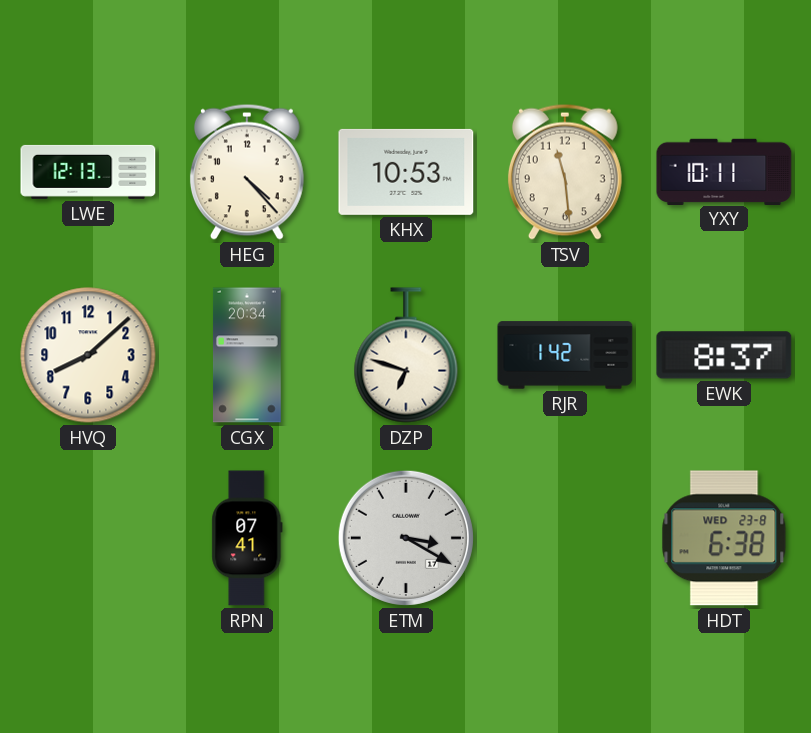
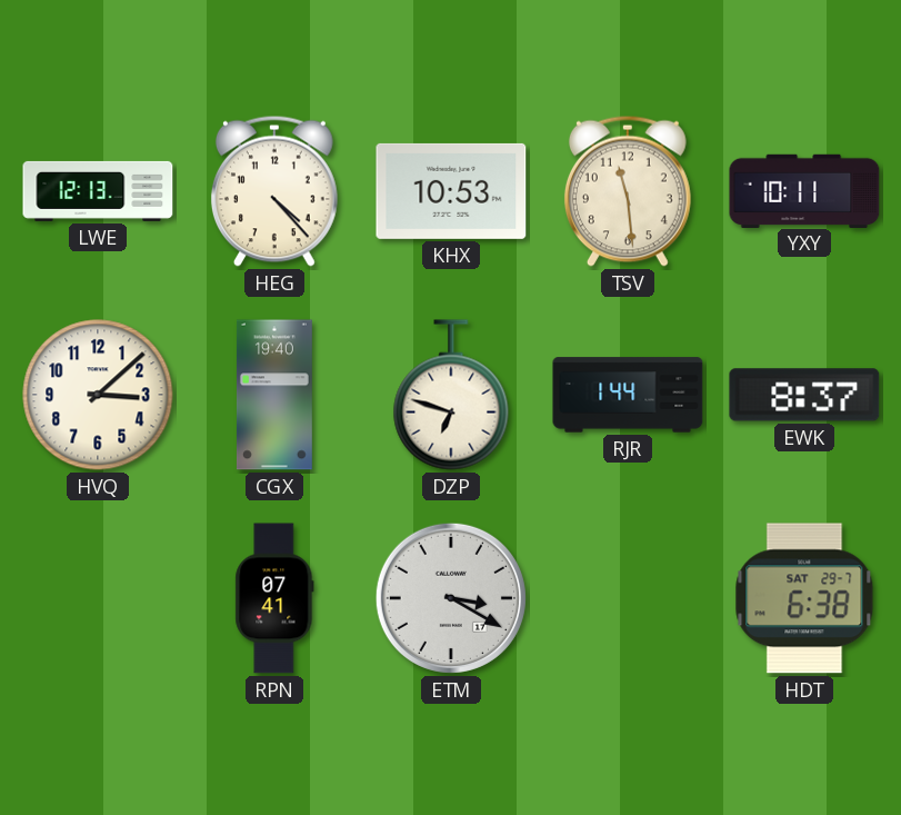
HVQ: 8:08 -> 3:08
CGX: 20:34 -> 19:40
RJR: 1:42 -> 1:44
HDT date: WED 23-8 -> SAT 29-7
